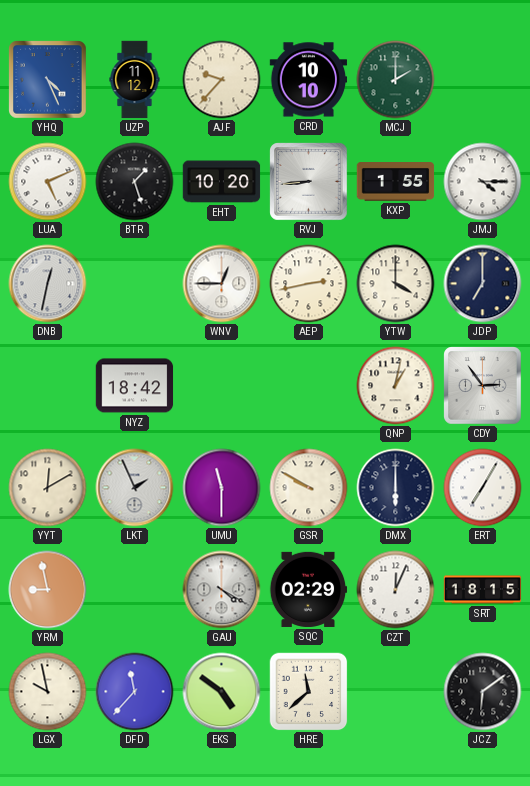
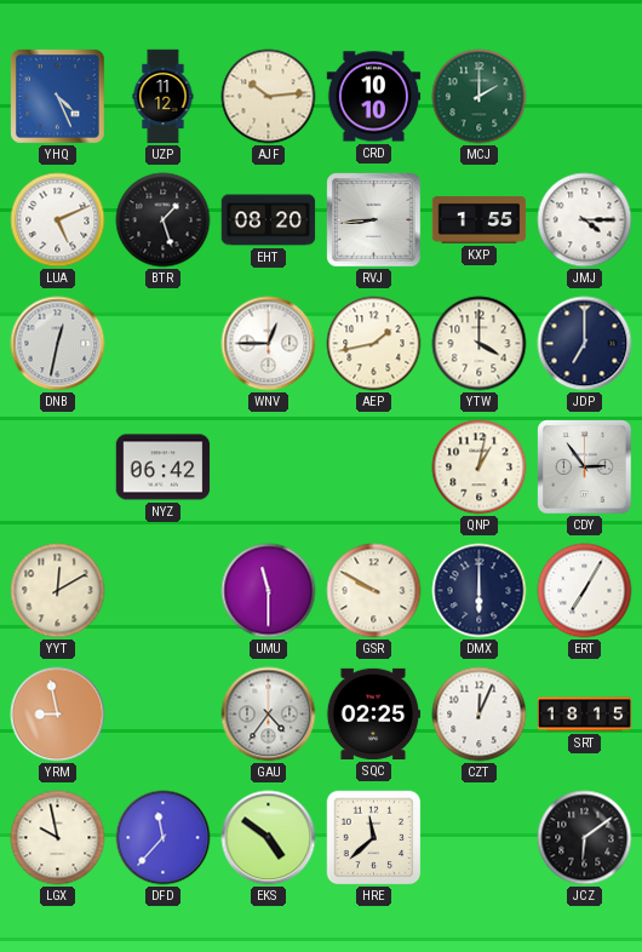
AJF: 9:37 -> 10:14
EHT: 10:20 -> 08:20
AEP: 2:43 -> 1:43
NYZ: 18:42 -> 06:42
LKT: 1:56 -> none
GAU: 4:20 -> 4:36
SQC: 02:29 -> 02:25
